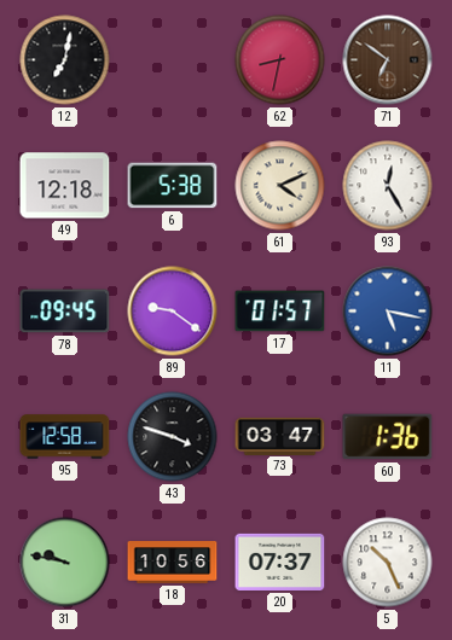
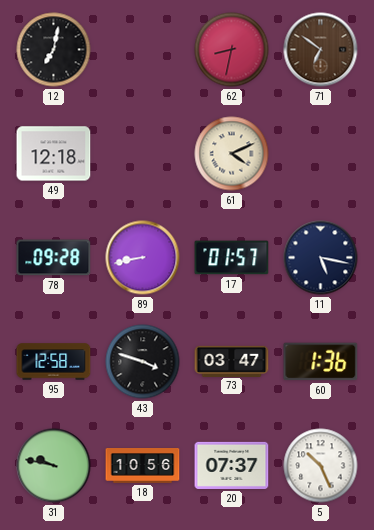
6: 5:38 -> none
93: 12:25 -> none
78: 09:45 -> 09:28
89: 9:21 -> 8:43
11 dial: blue -> navy
